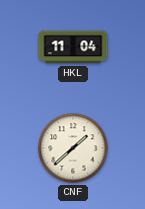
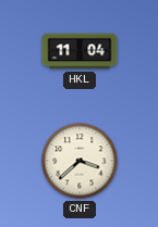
CNF: 1:38 -> 3:38
